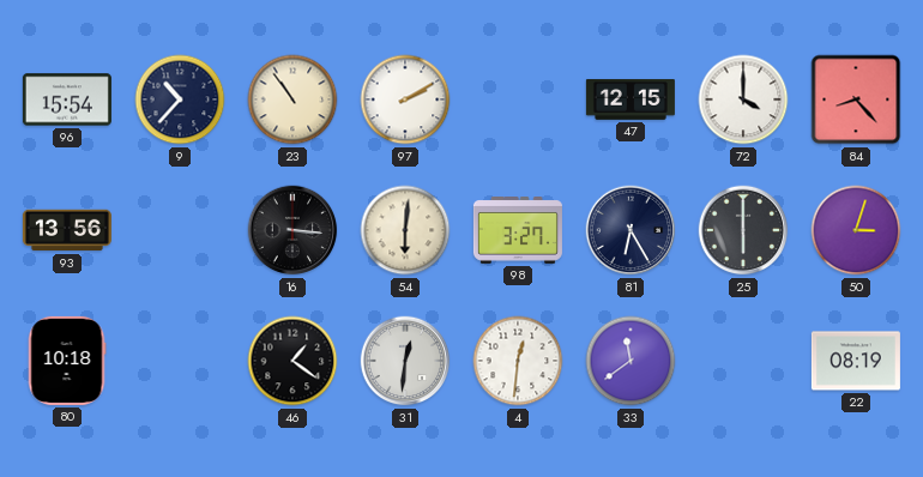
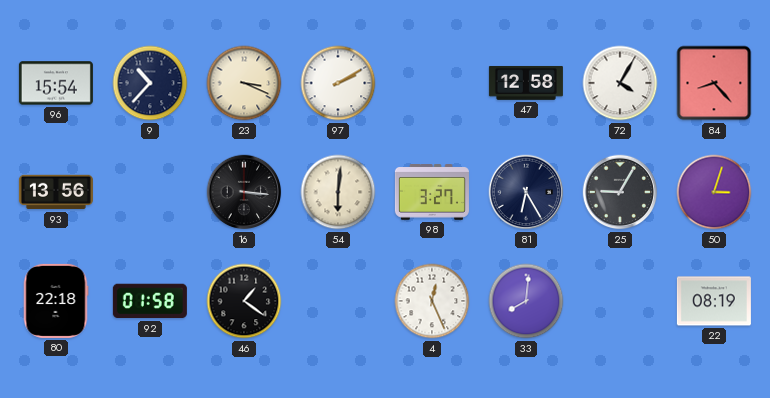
23: 10:54 -> 3:19
47: 12:15 -> 12:58
72: 4:00 -> 4:05
25: 6:00 -> 9:05
80: 10:18 -> 22:18
92: none -> 01:58
31: 12:31 -> none
4: 12:31 -> 12:26
33: 11:39 -> 8:01
